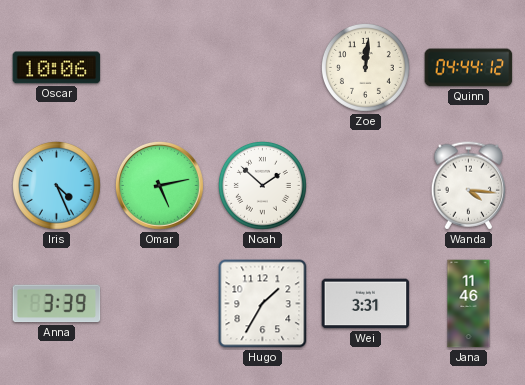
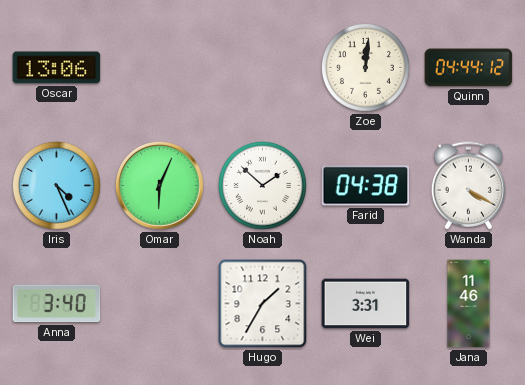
Oscar: 10:06 -> 13:06
Omar: 5:13 -> 6:04
Farid: none -> 04:38
Wanda: 4:16 -> 4:20
Anna: 3:39 -> 3:40
